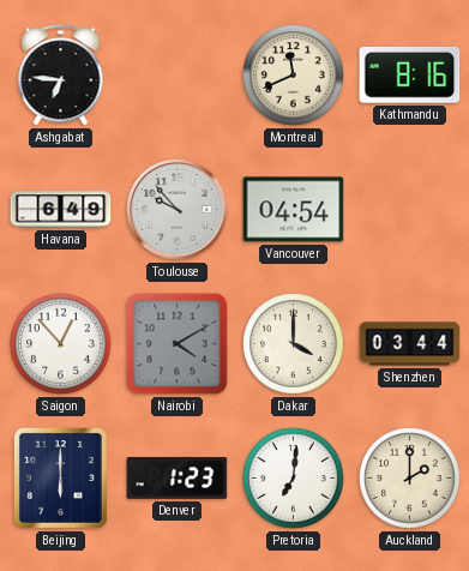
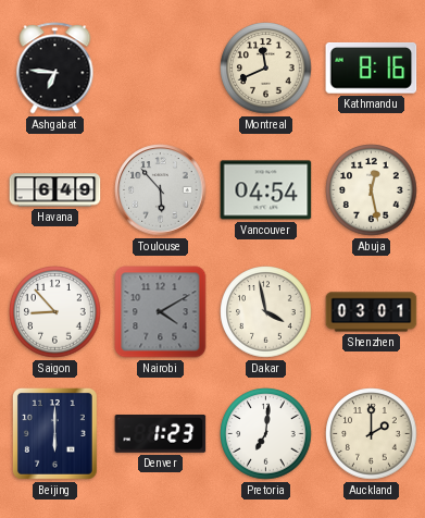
Toulouse: 9:53 -> 5:53
Abuja: none -> 12:28
Saigon: 12:53 -> 8:53
Dakar: 4:00 -> 3:58
Shenzhen: 03:44 -> 03:01
